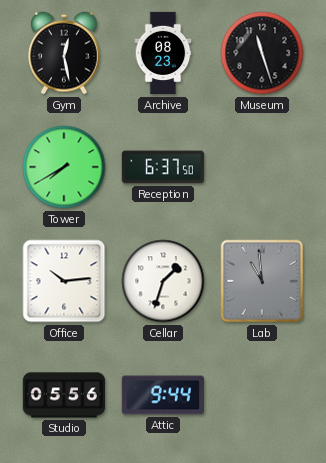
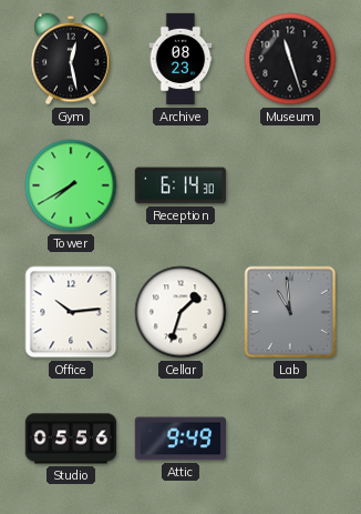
Reception: 6:37 -> 6:14
Attic: 9:44 -> 9:49
